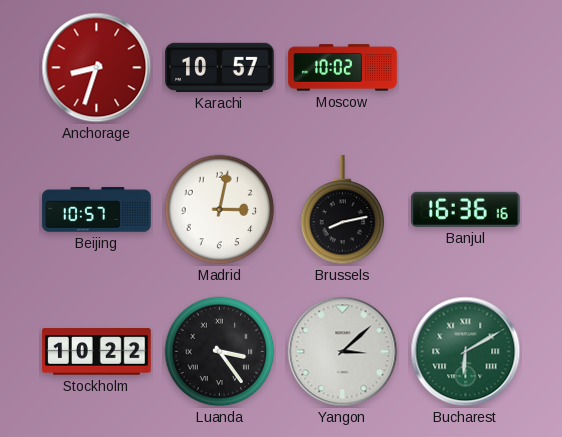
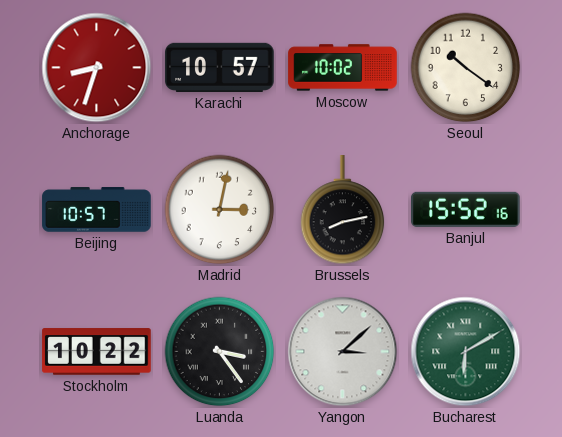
Seoul: none -> 10:21
Banjul: 16:36 -> 15:52
